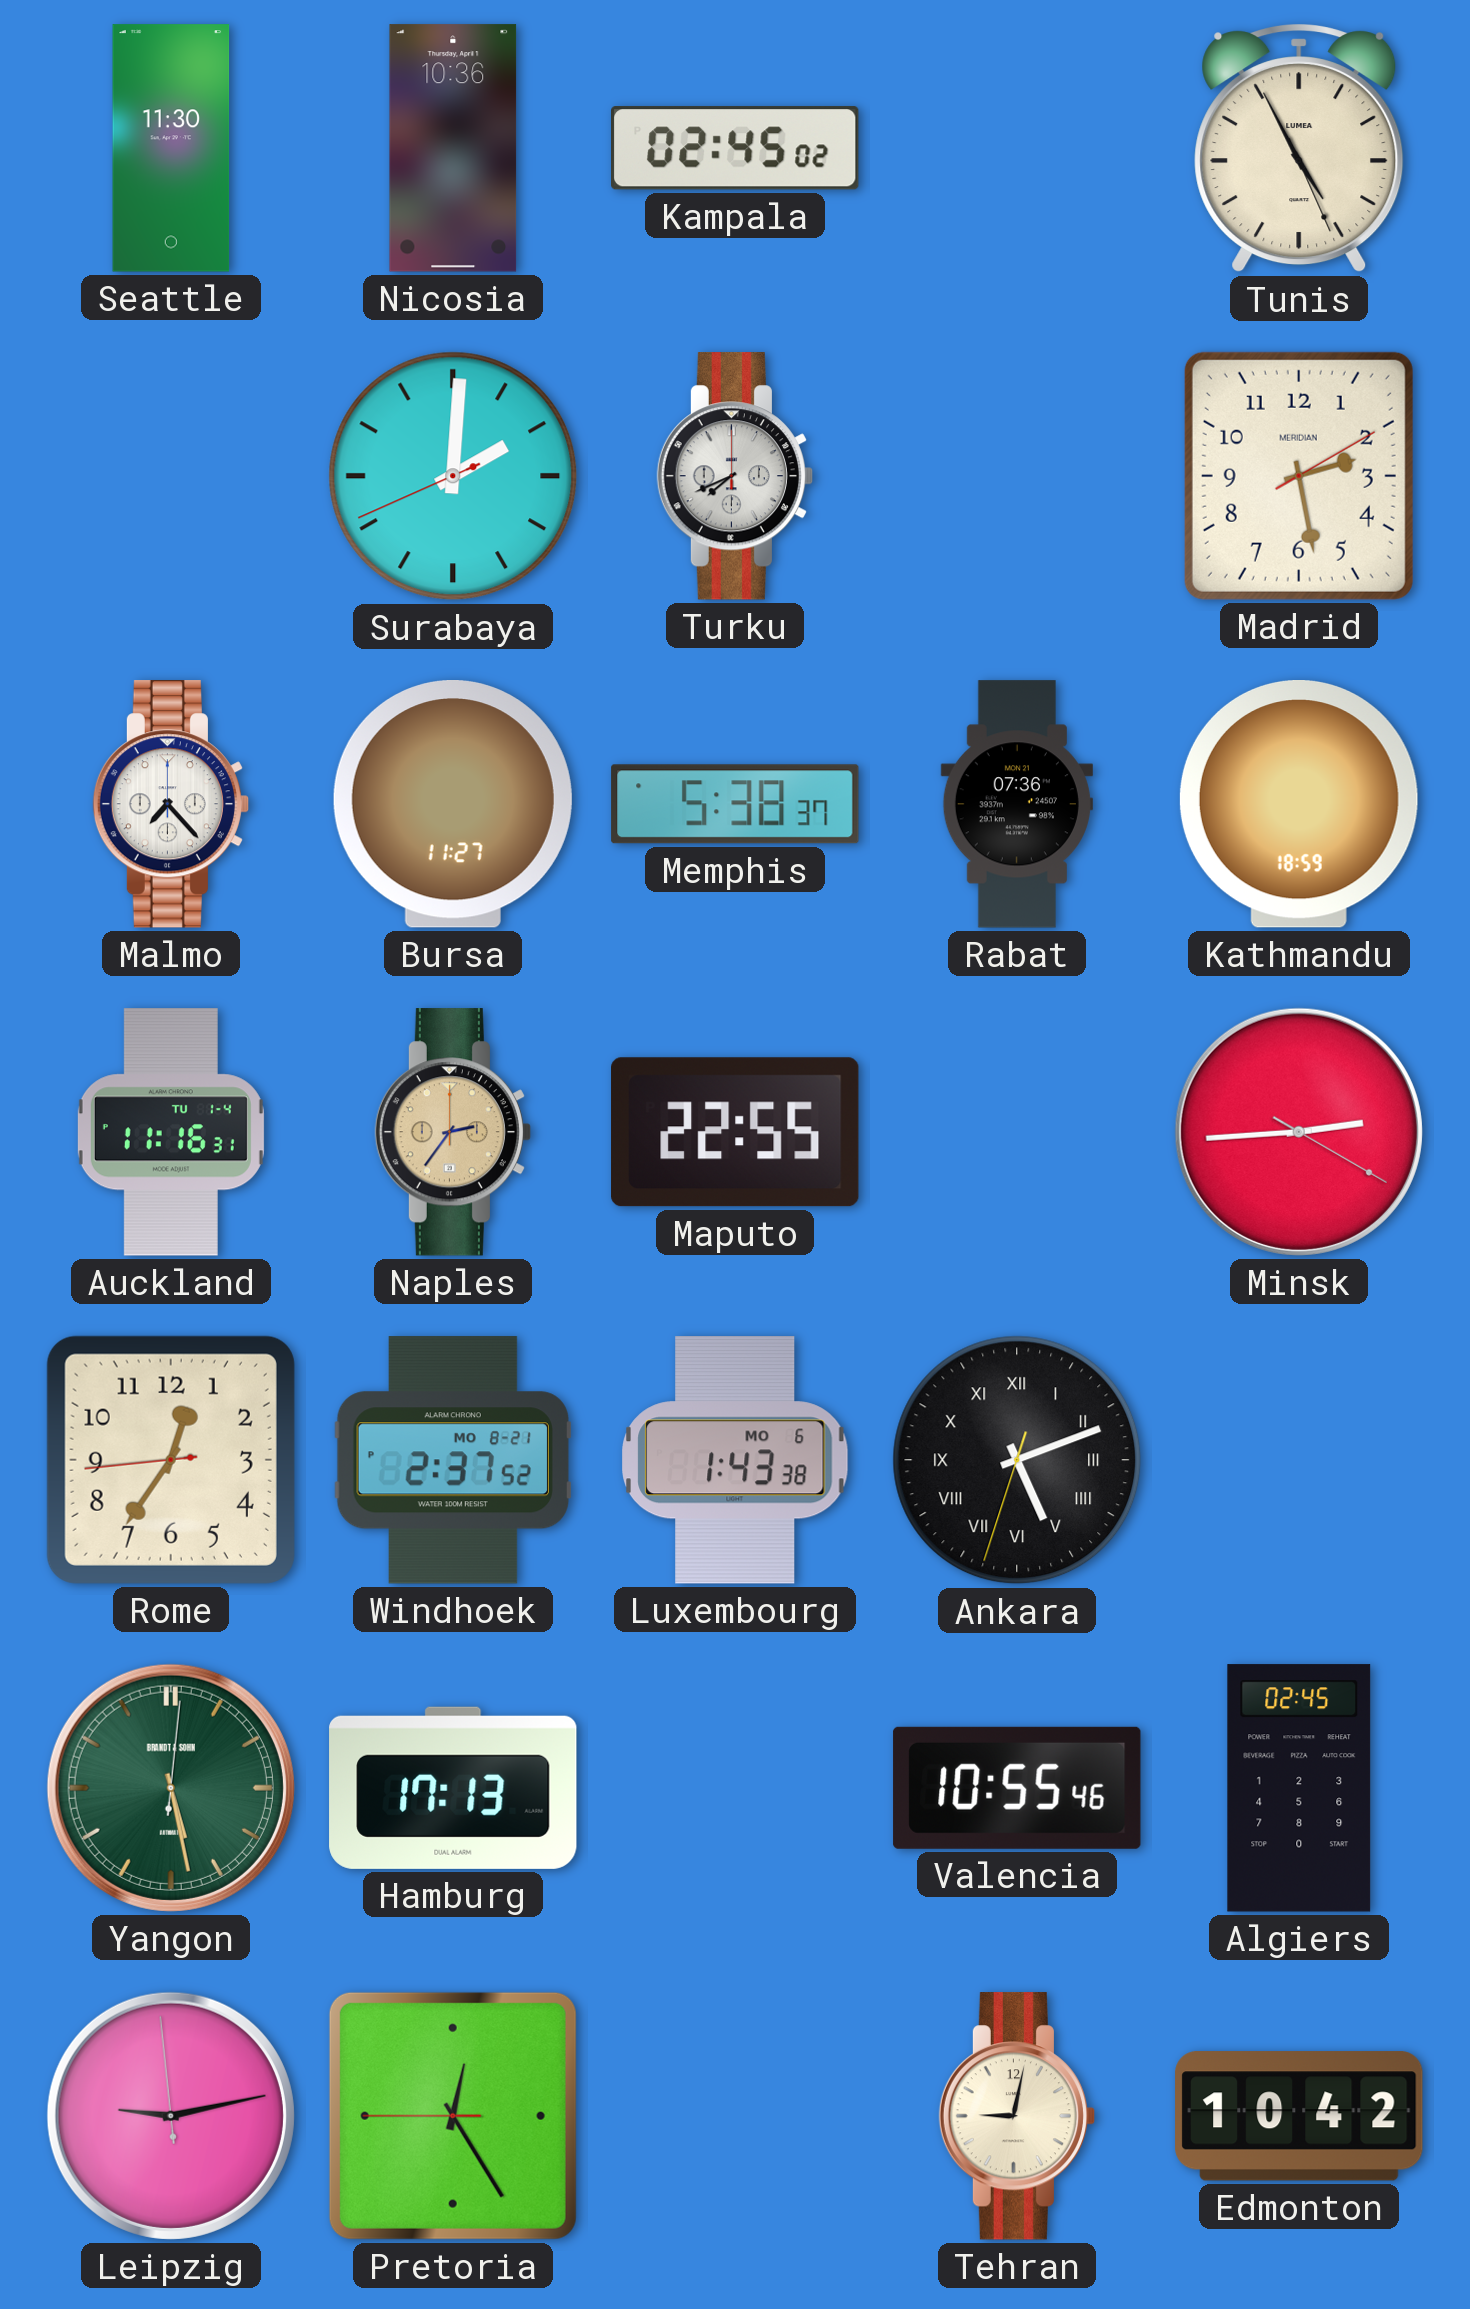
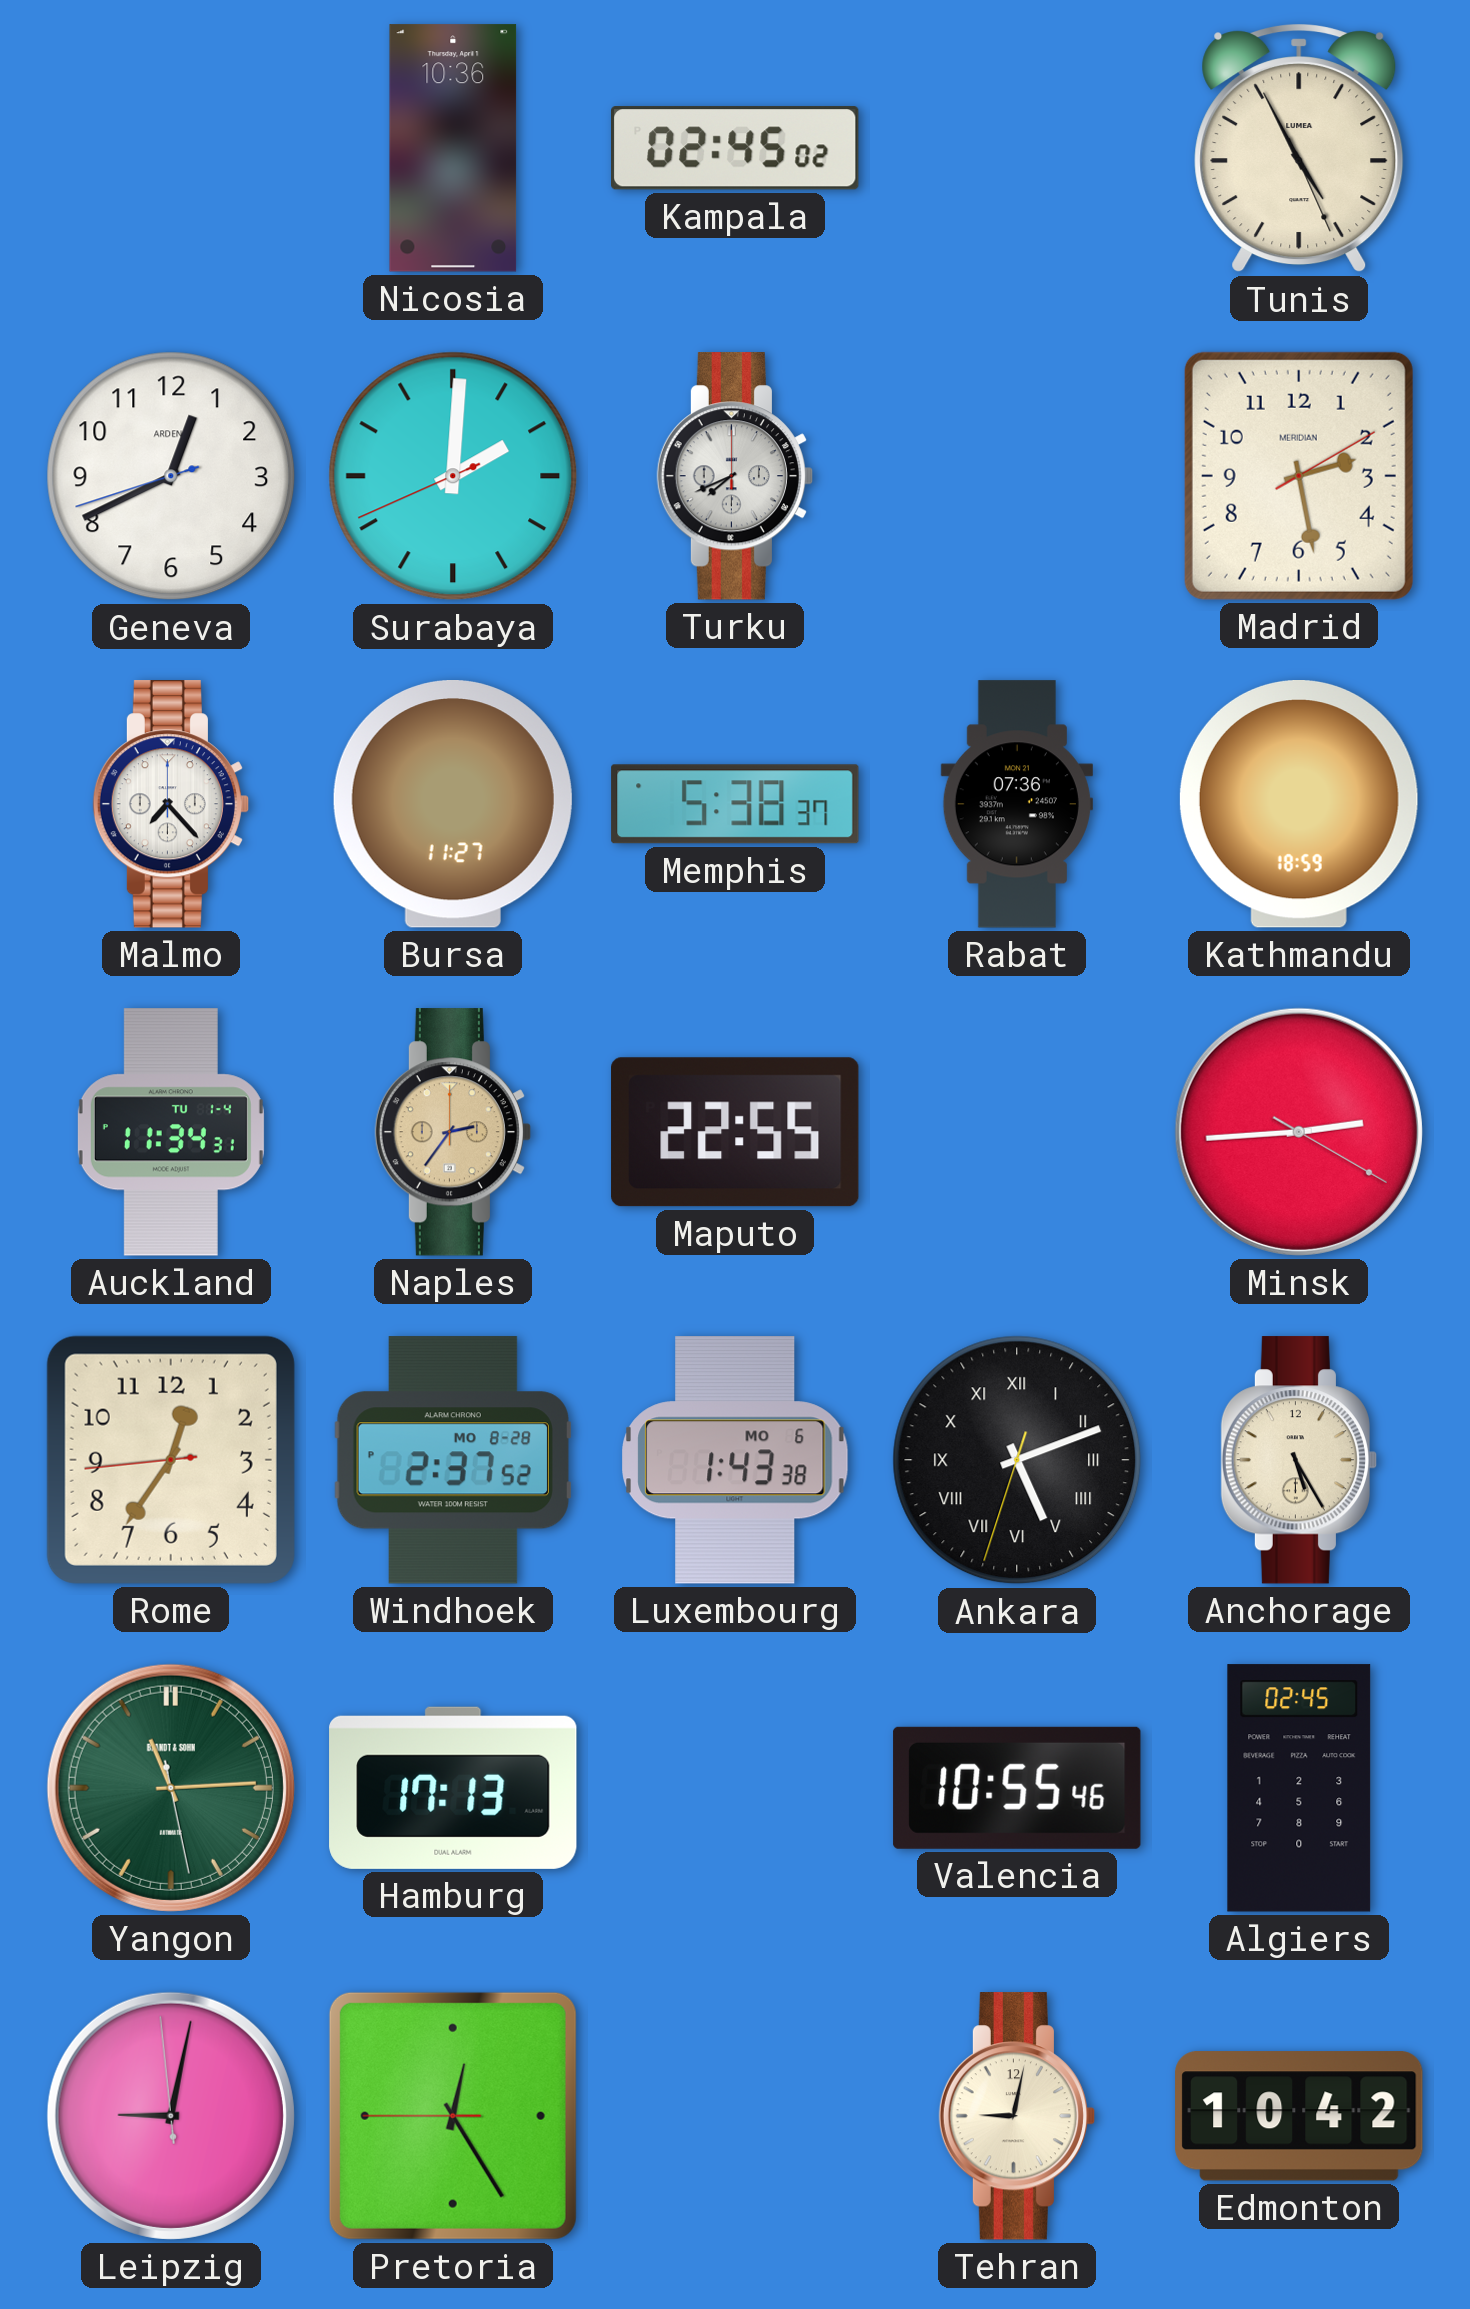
Seattle: 11:30 -> none
Geneva: none -> 12:40
Auckland: 11:16 -> 11:34
Windhoek date: MO 8-21 -> MO 8-28
Anchorage: none -> 5:25
Yangon: 5:28 -> 11:14
Leipzig: 9:12 -> 9:01
